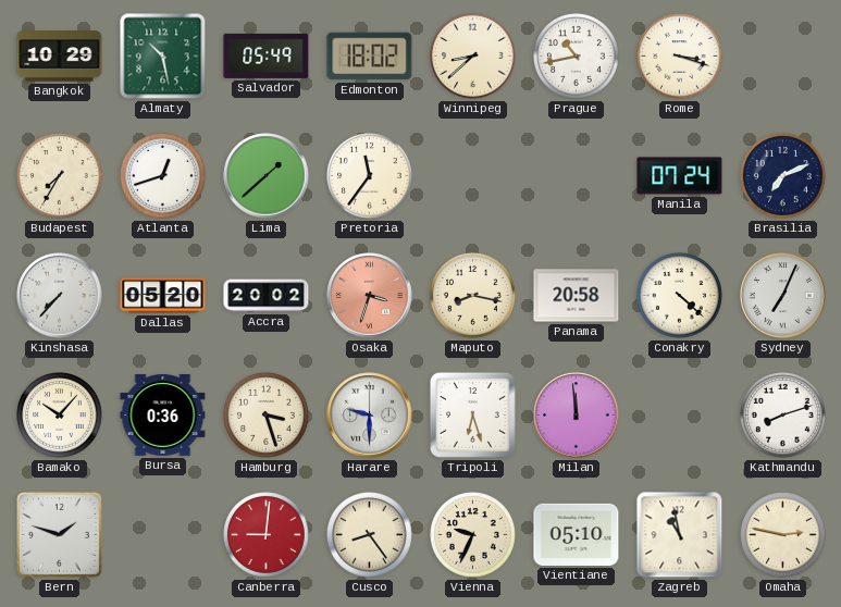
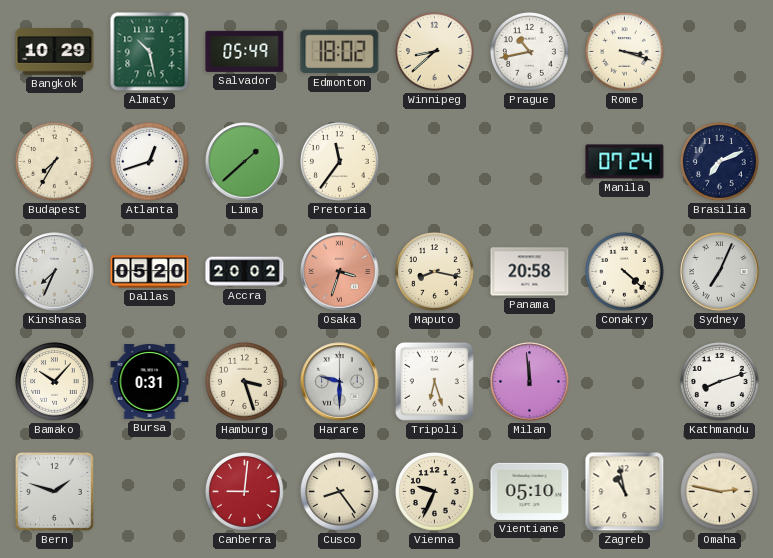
Kinshasa: 7:37 -> 7:34
Bursa: 0:36 -> 0:31
